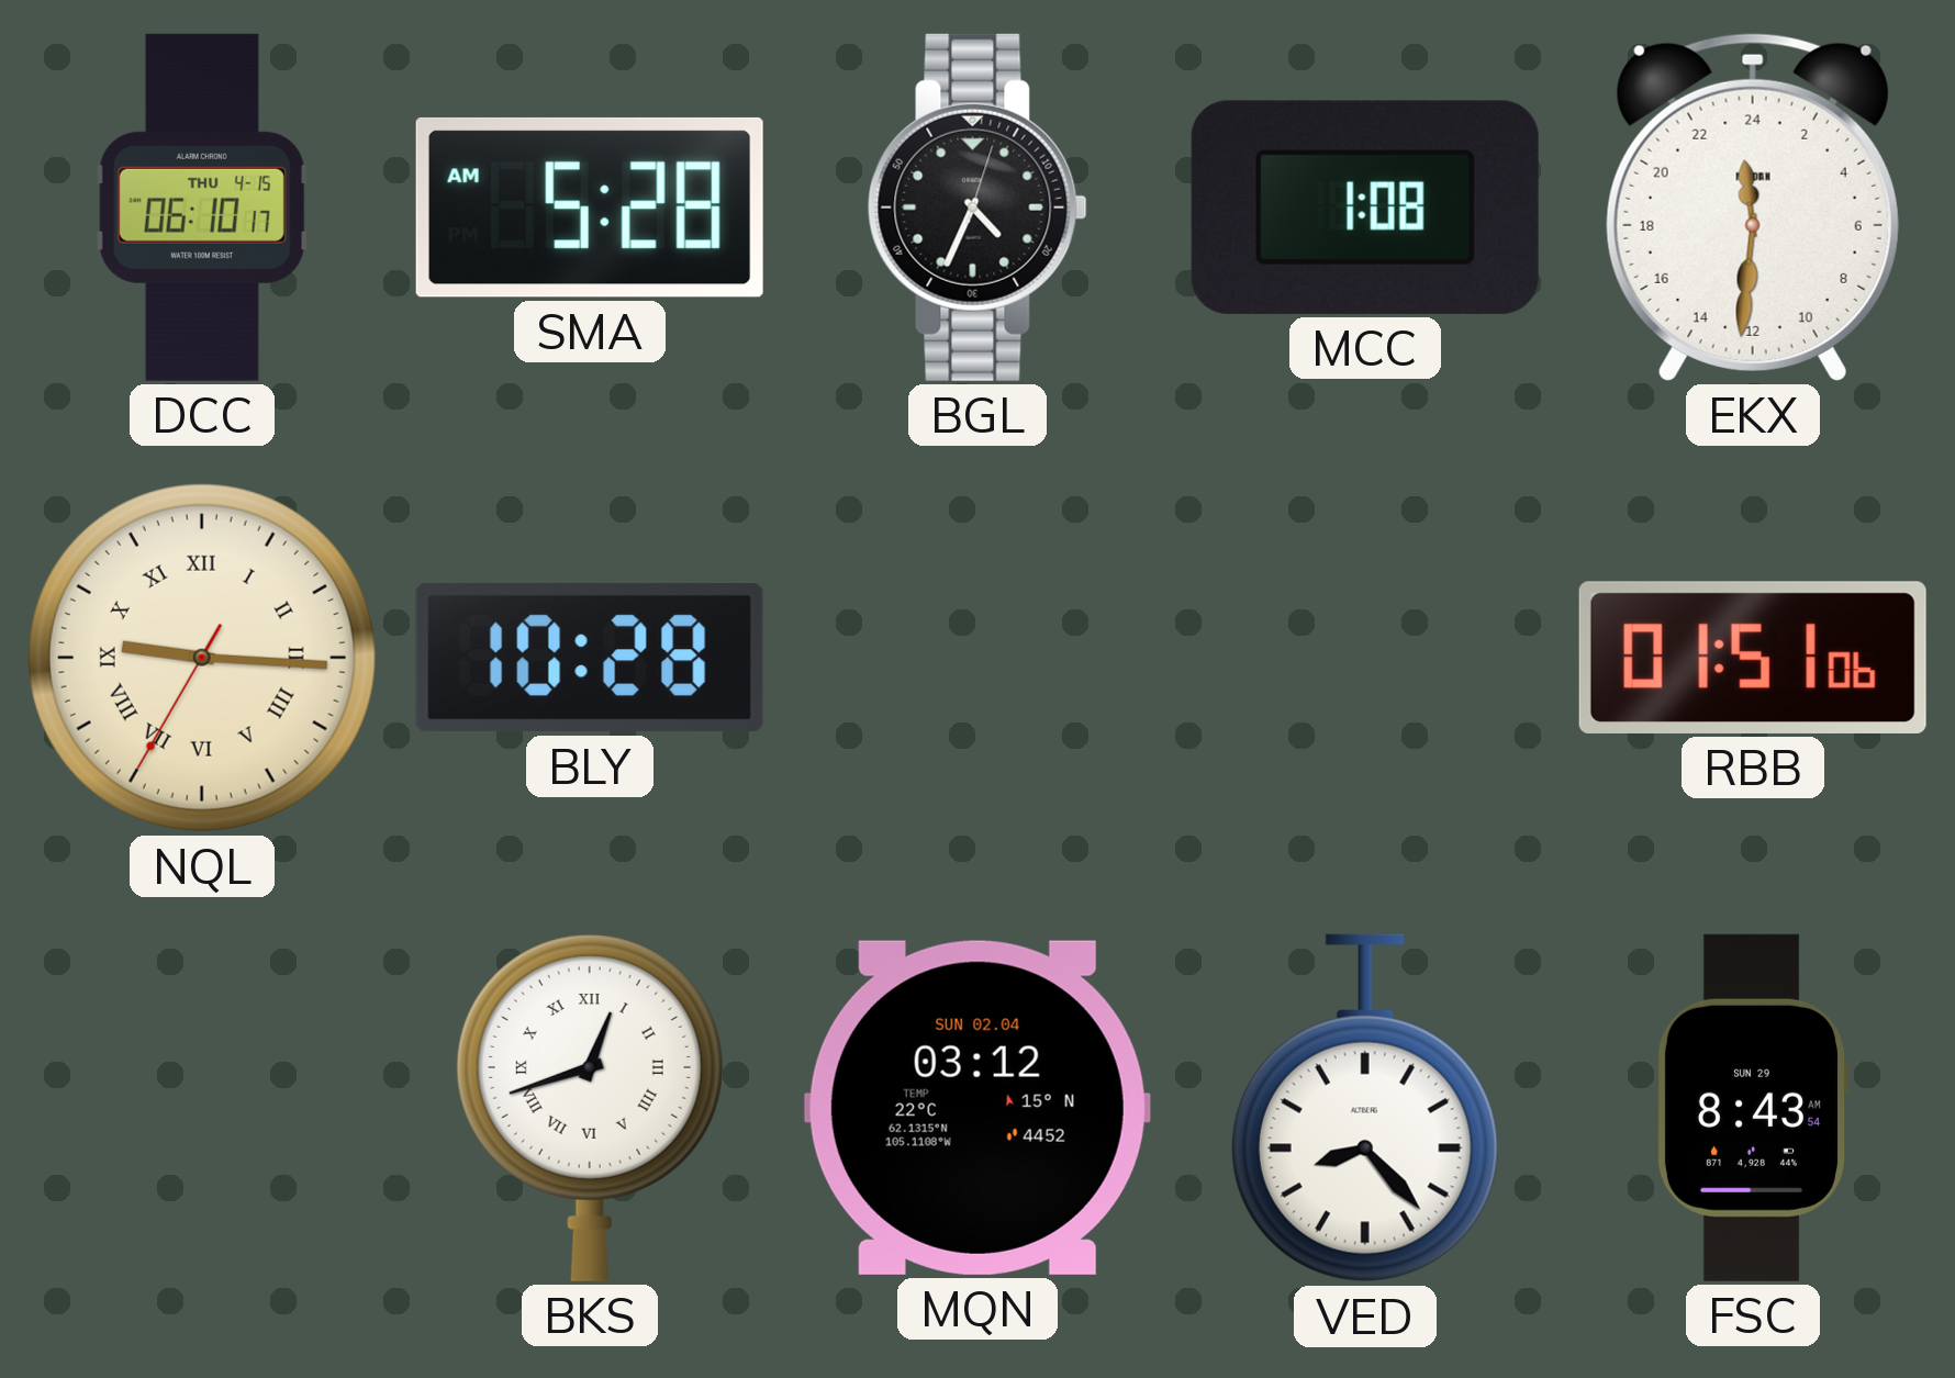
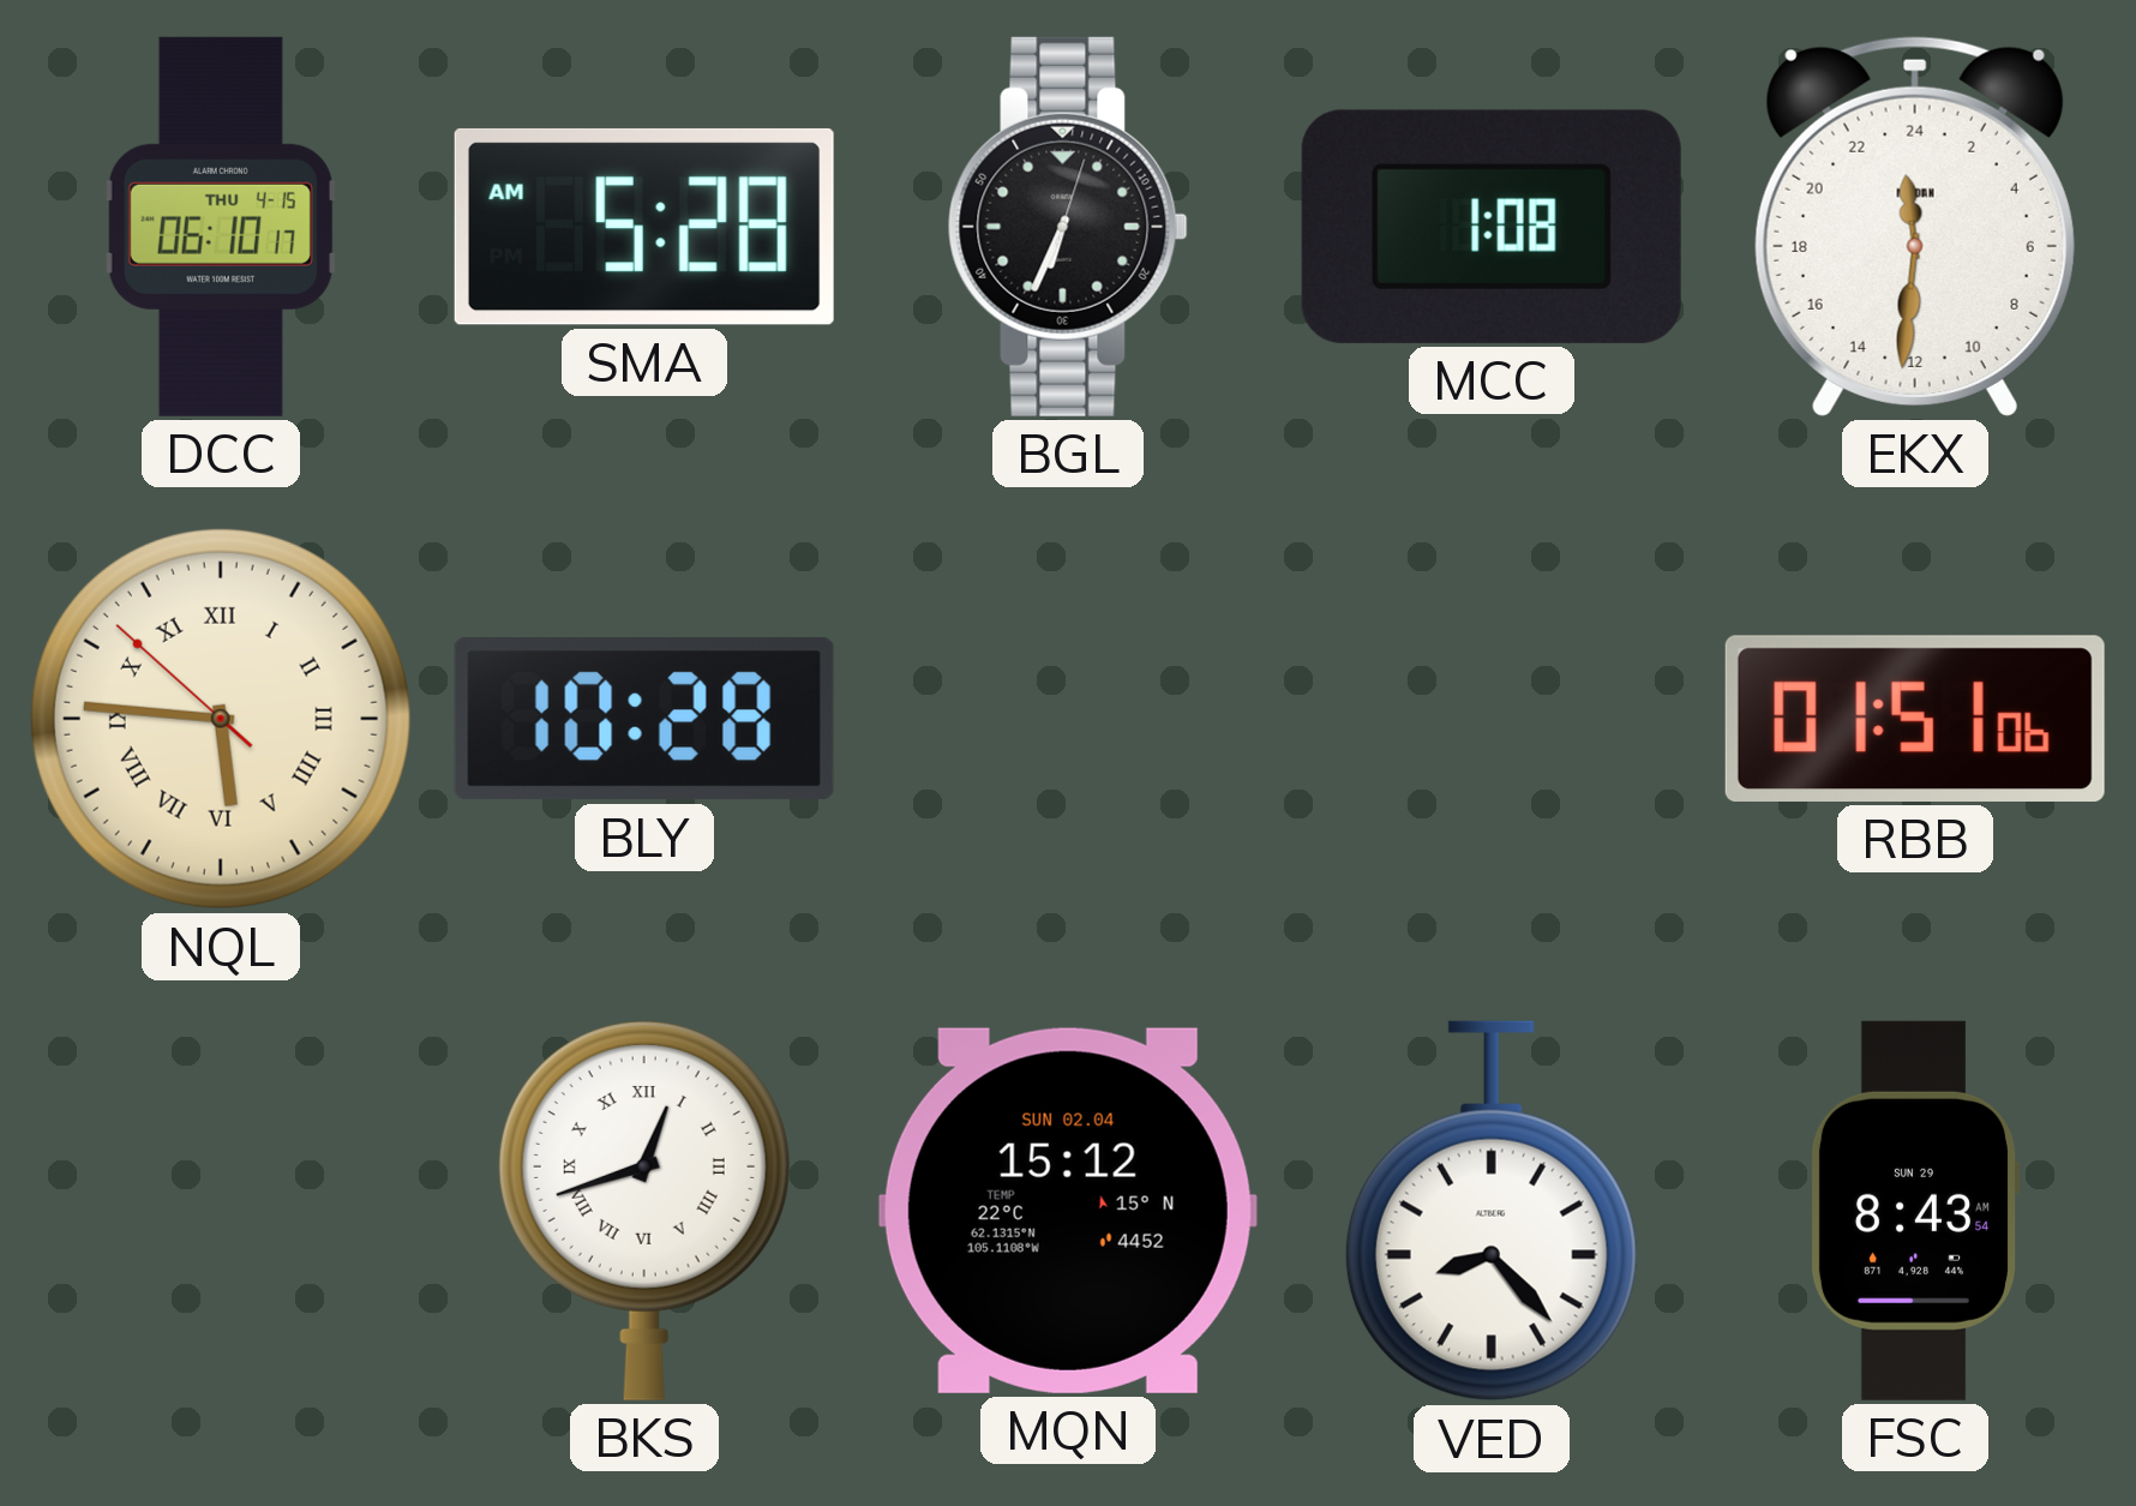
BGL: 4:34 -> 6:34
NQL: 9:15 -> 5:45
MQN: 03:12 -> 15:12
